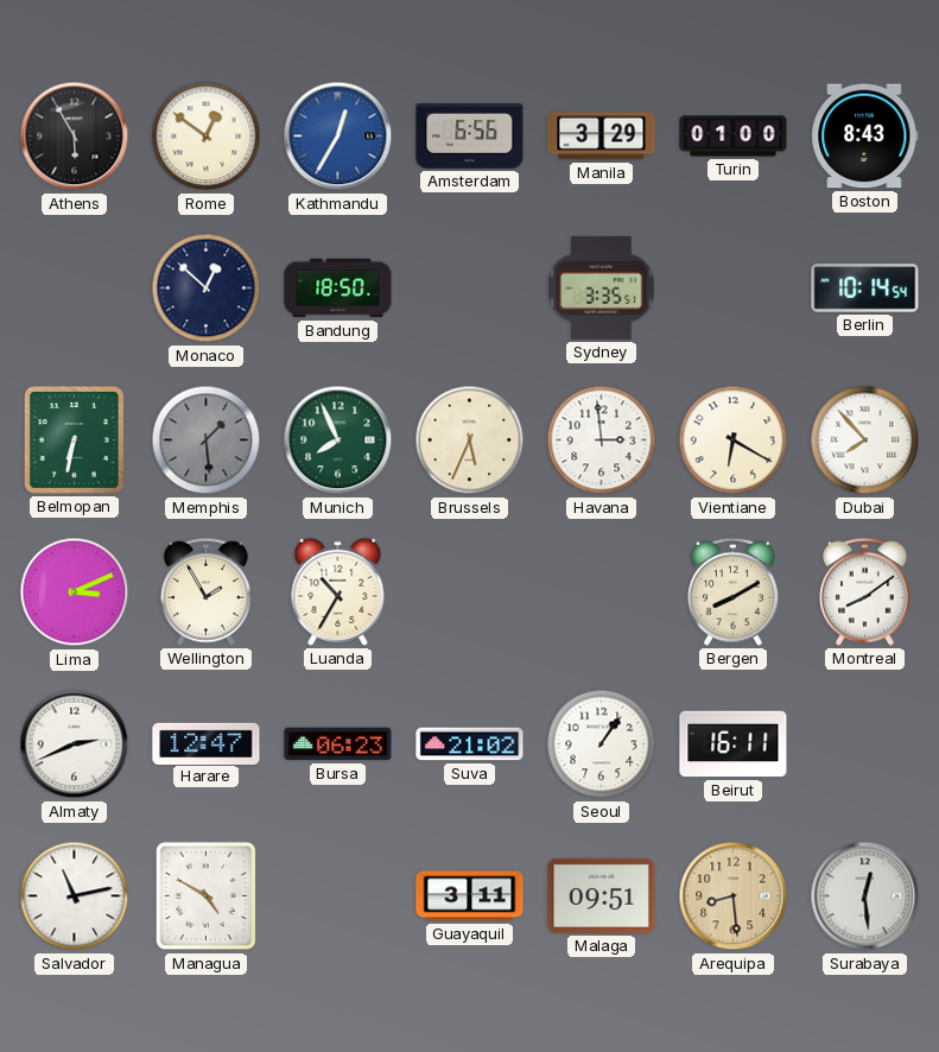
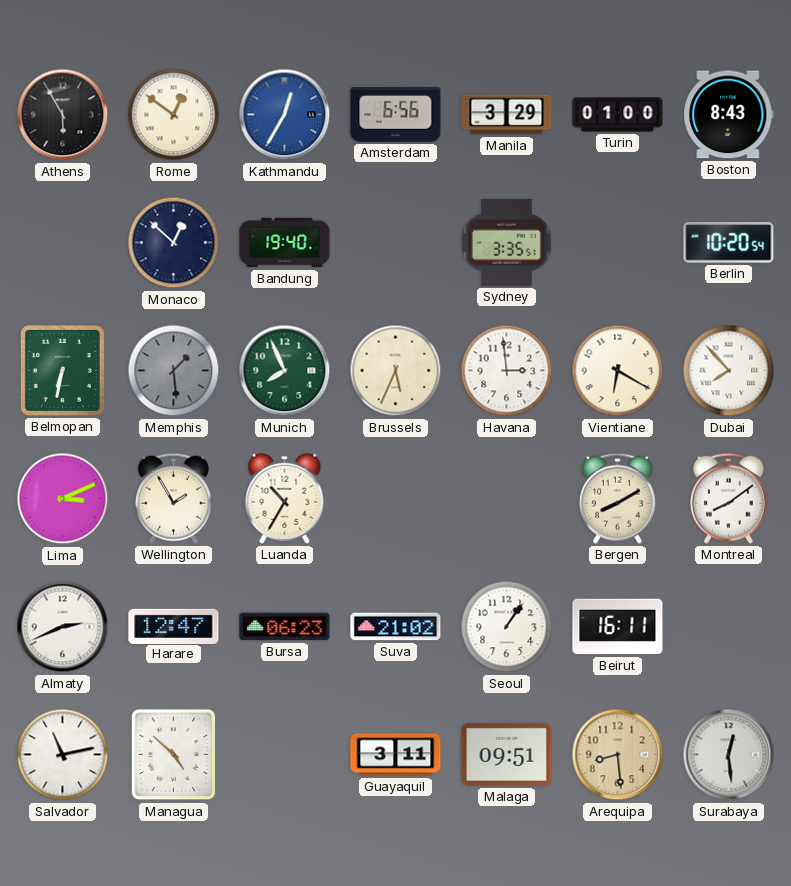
Bandung: 18:50 -> 19:40
Berlin: 10:14 -> 10:20
Managua: 4:50 -> 4:52
